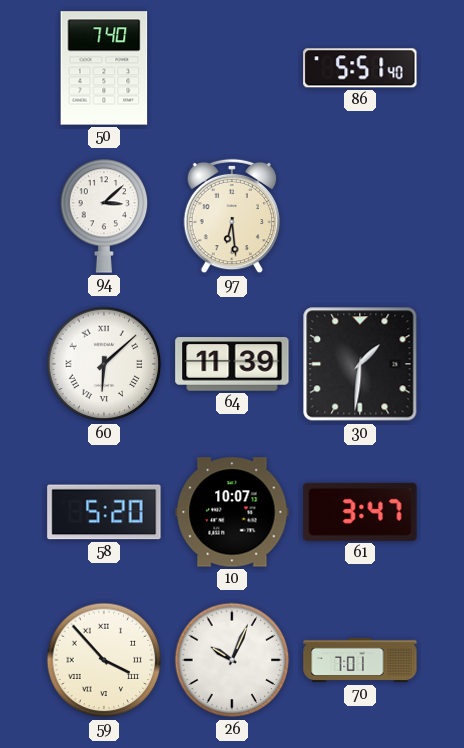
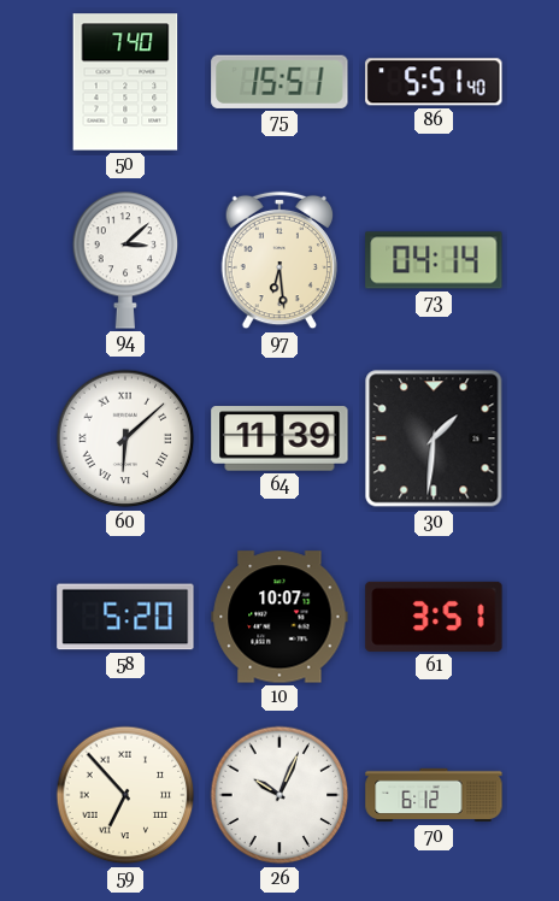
75: none -> 15:51
73: none -> 04:14
61: 3:47 -> 3:51
59: 3:53 -> 6:53
70: 7:01 -> 6:12
